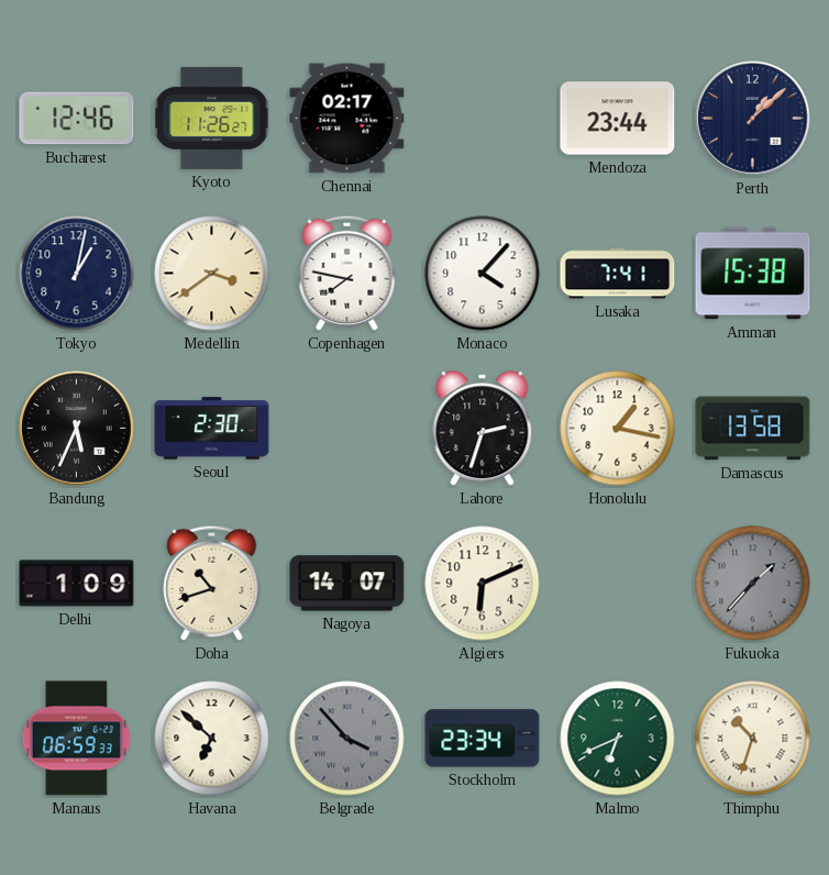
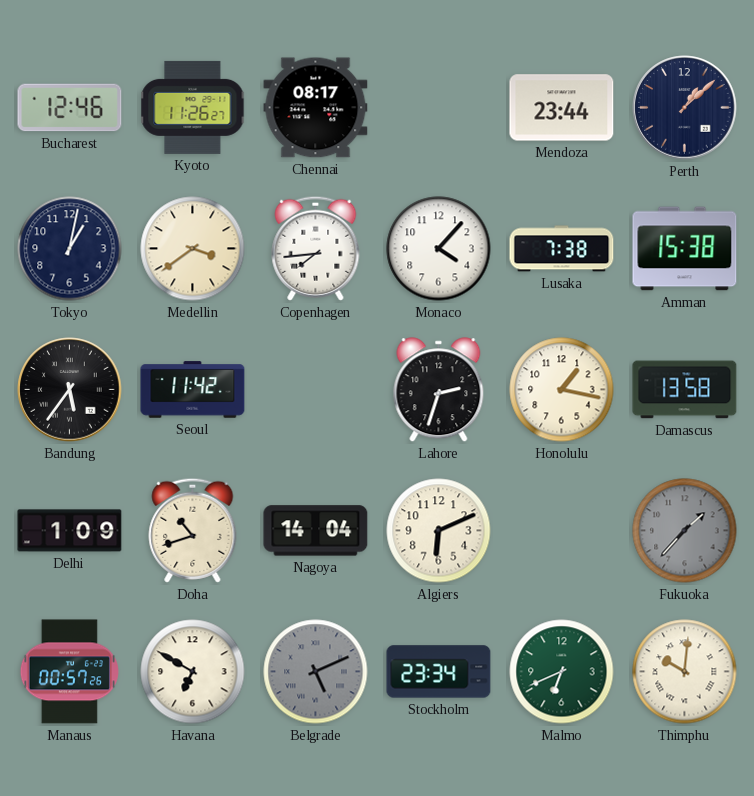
Chennai: 02:17 -> 08:17
Copenhagen: 7:47 -> 7:44
Lusaka: 7:41 -> 7:38
Bandung: 5:34 -> 5:36
Seoul: 2:30 -> 11:42
Nagoya: 14:07 -> 14:04
Manaus: 06:59 -> 00:57
Havana: 6:52 -> 6:50
Belgrade: 3:53 -> 5:11
Thimphu: 10:33 -> 10:01
